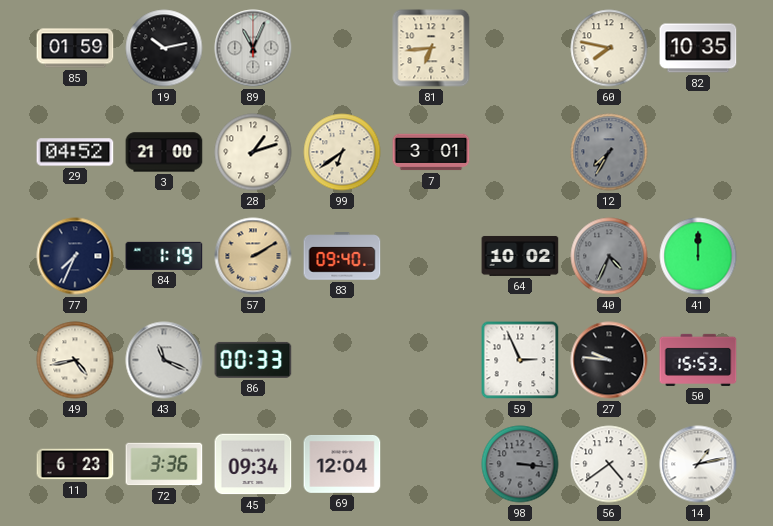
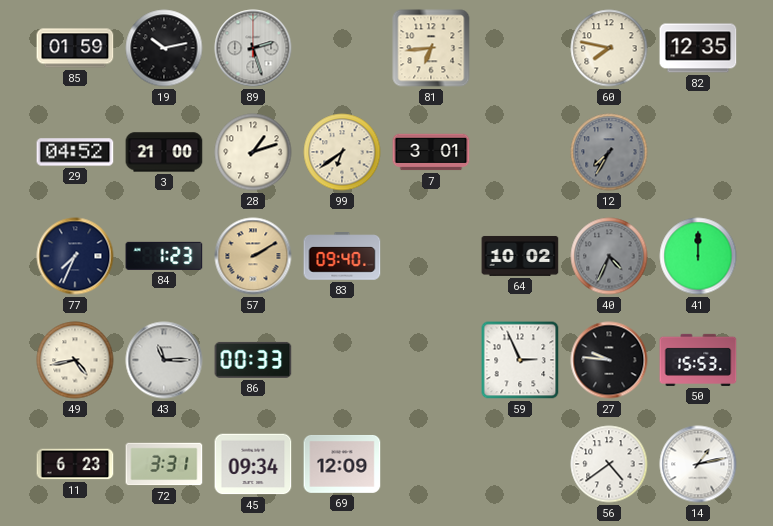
89: 11:04 -> 2:27
82: 10:35 -> 12:35
84: 1:19 -> 1:23
43: 11:19 -> 11:15
72: 3:36 -> 3:31
69: 12:04 -> 12:09
98: 3:16 -> none
